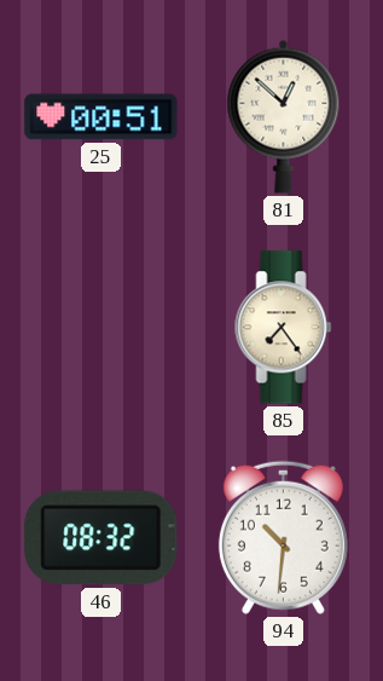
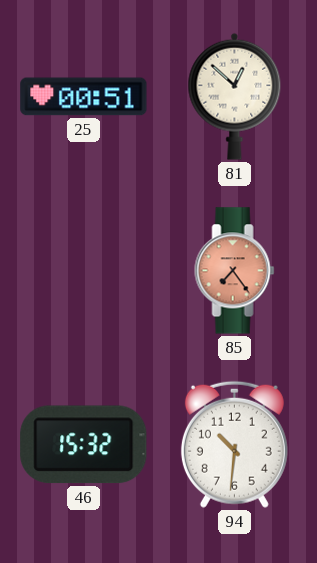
85 dial: cream -> salmon
46: 08:32 -> 15:32
